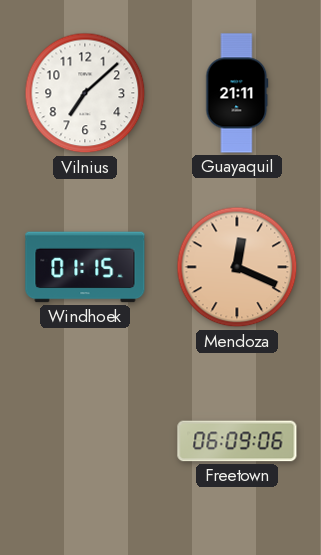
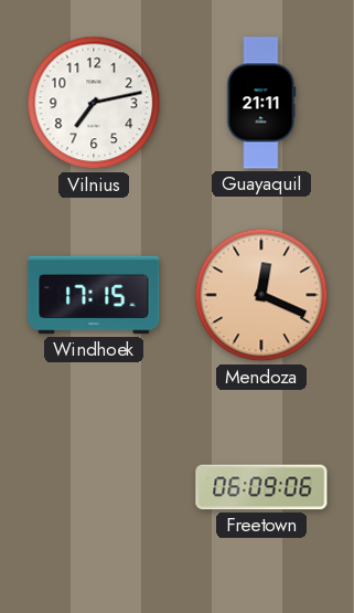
Vilnius: 7:08 -> 7:13
Windhoek: 01:15 -> 17:15
